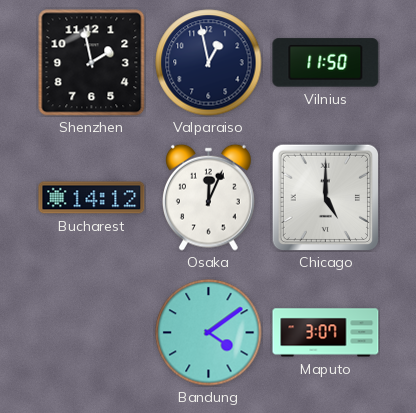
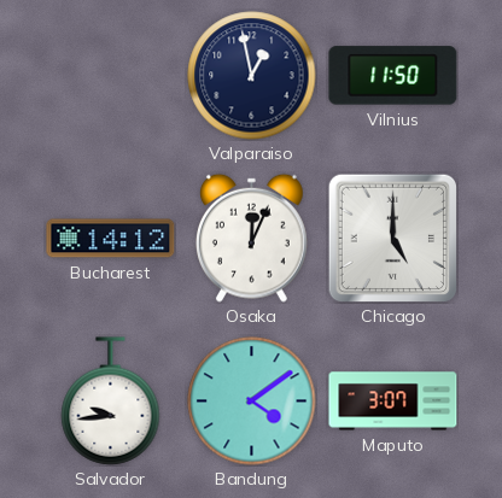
Shenzhen: 1:58 -> none
Salvador: none -> 9:44
